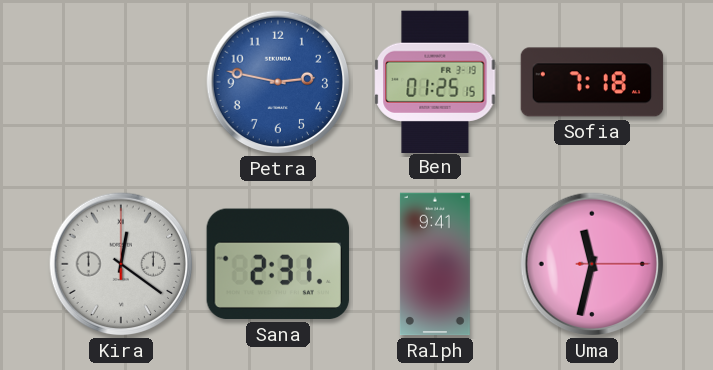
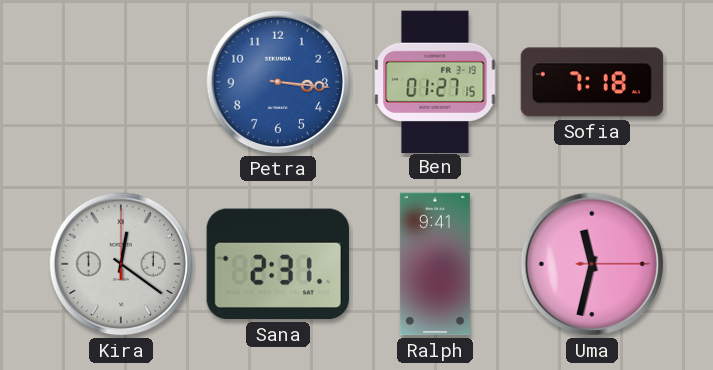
Petra: 2:47 -> 3:16
Ben: 01:25 -> 01:27
